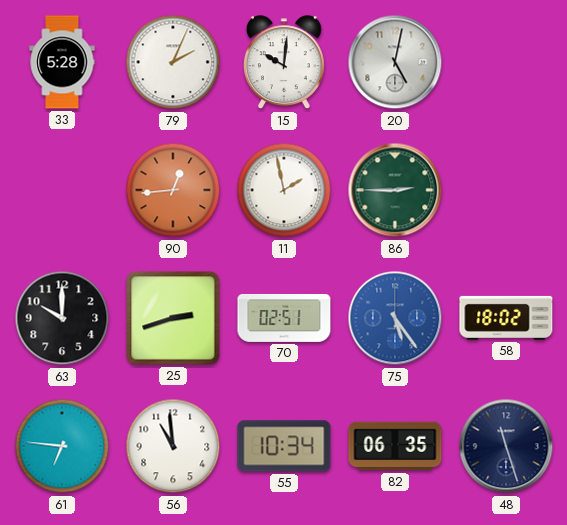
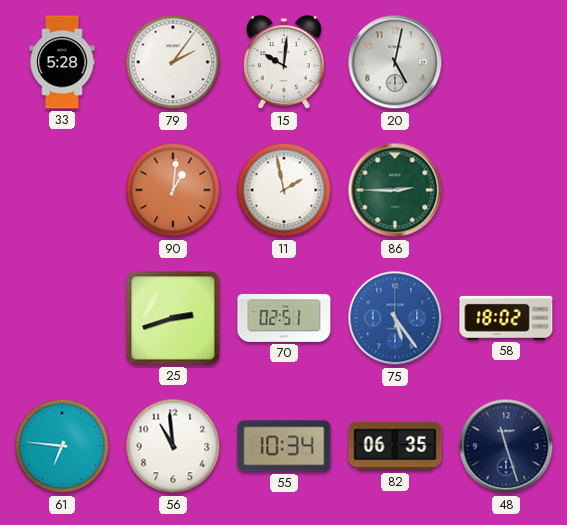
79: 2:04 -> 2:06
90: 12:44 -> 1:01
63: 10:00 -> none
